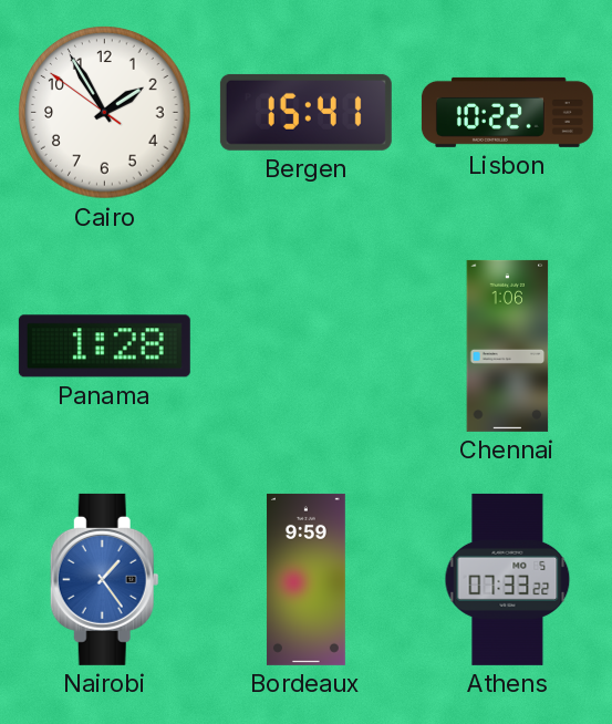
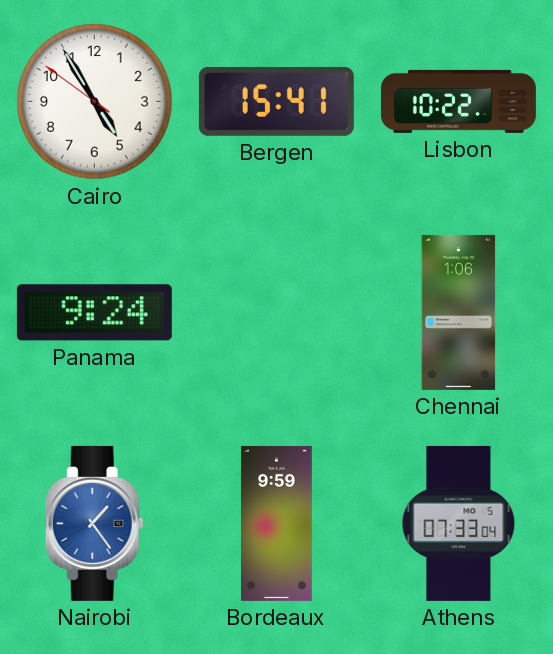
Cairo: 1:54 -> 4:54
Panama: 1:28 -> 9:24
Athens: 07:33:22 -> 07:33:04
